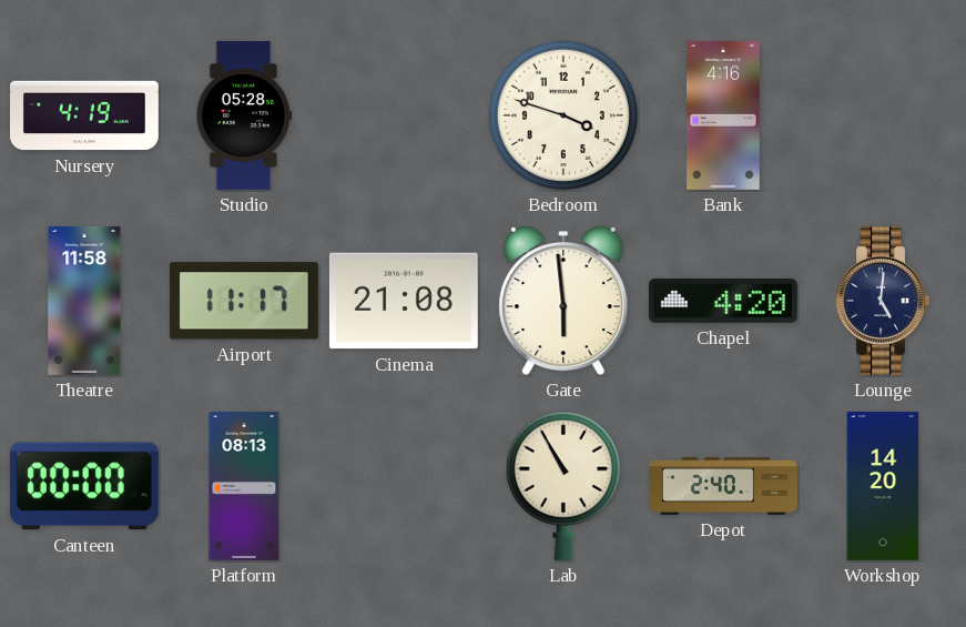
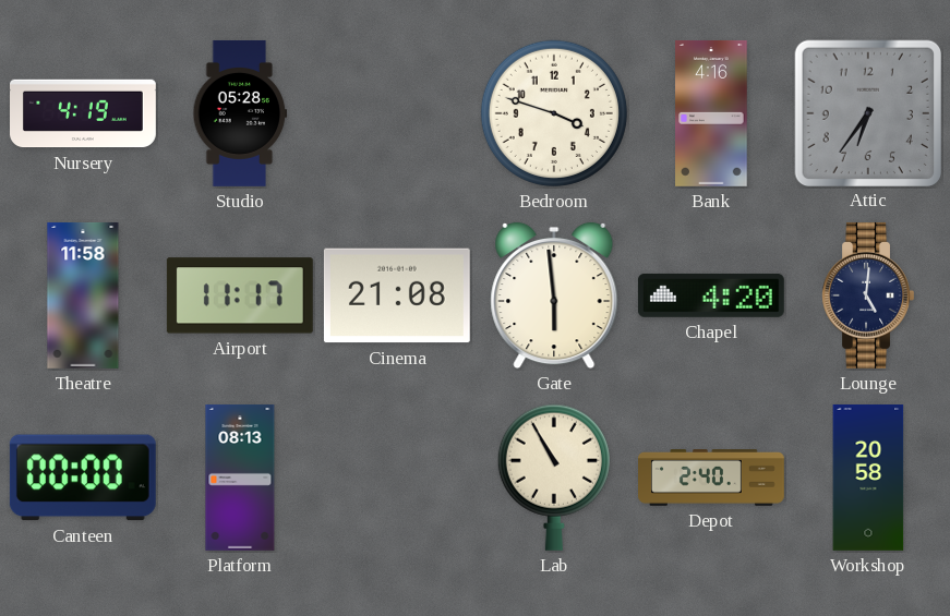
Attic: none -> 6:36
Workshop: 14:20 -> 20:58
